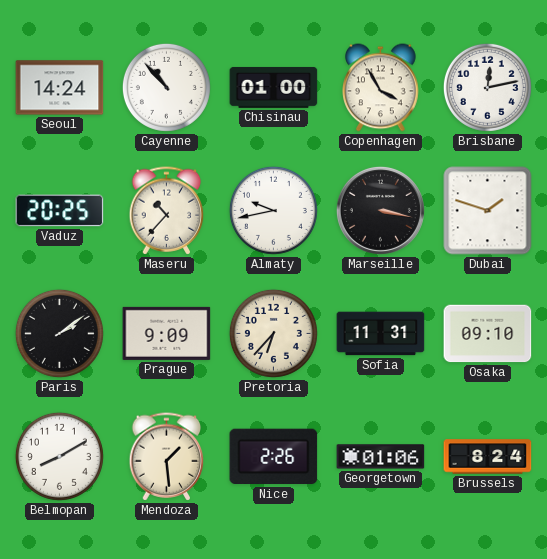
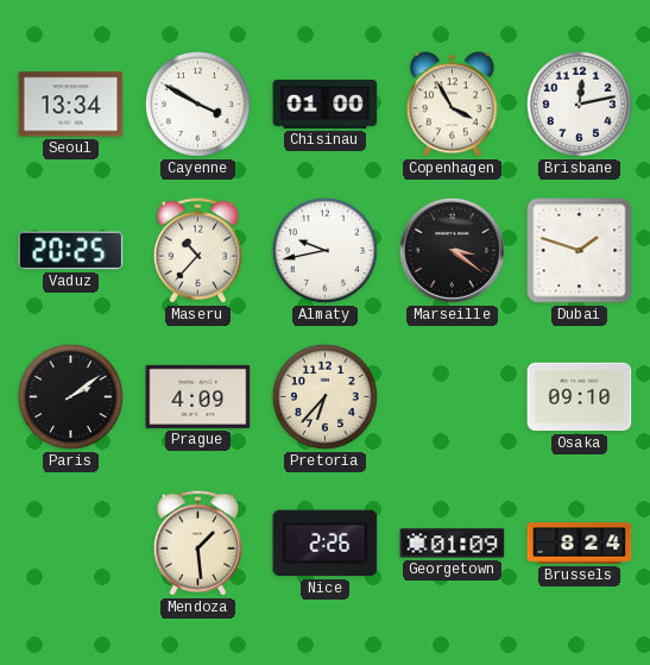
Seoul: 14:24 -> 13:34
Cayenne: 10:53 -> 3:50
Marseille: 3:17 -> 3:21
Prague: 9:09 -> 4:09
Sofia: 11:31 -> none
Belmopan: 8:10 -> none
Georgetown: 01:06 -> 01:09
